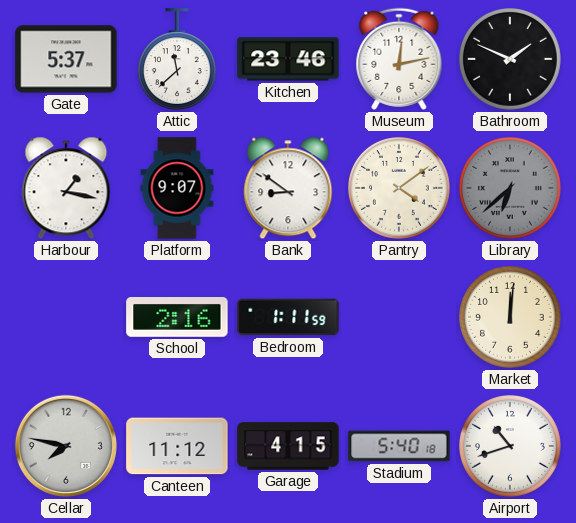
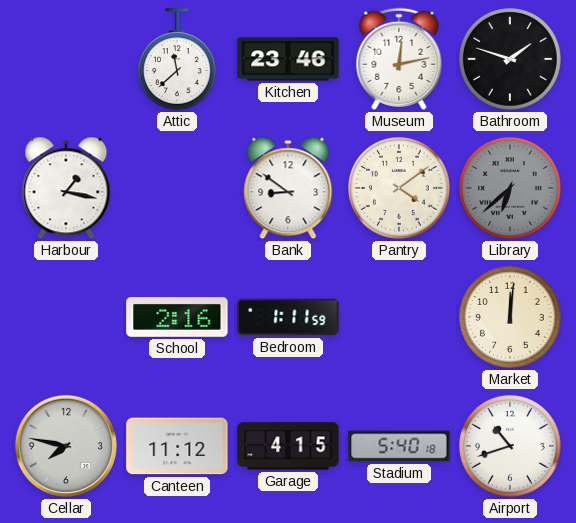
Gate: 5:37 -> none
Bathroom: 1:49 -> 1:48
Platform: 9:07 -> none
